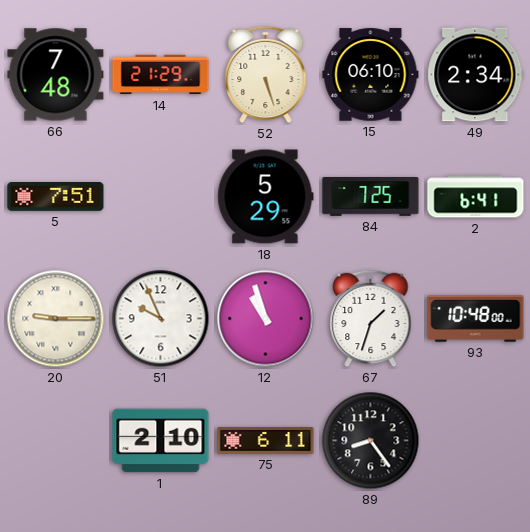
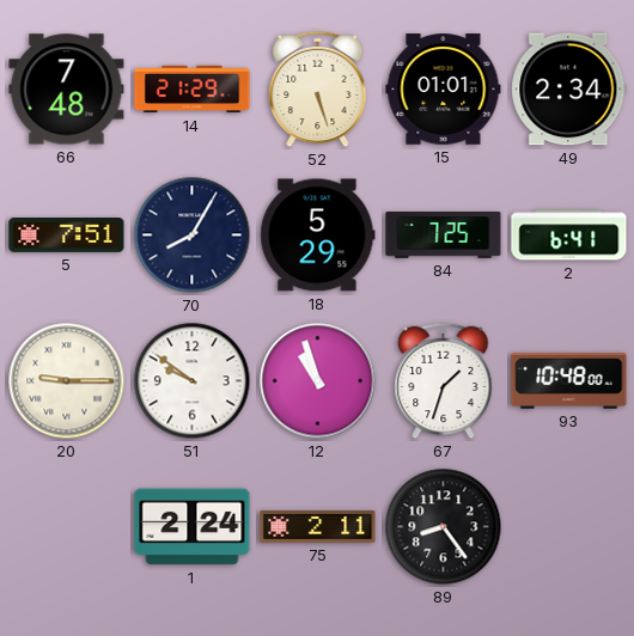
15: 06:10 -> 01:01
70: none -> 8:05
51: 9:56 -> 9:51
1: 2:10 -> 2:24
75: 6:11 -> 2:11
